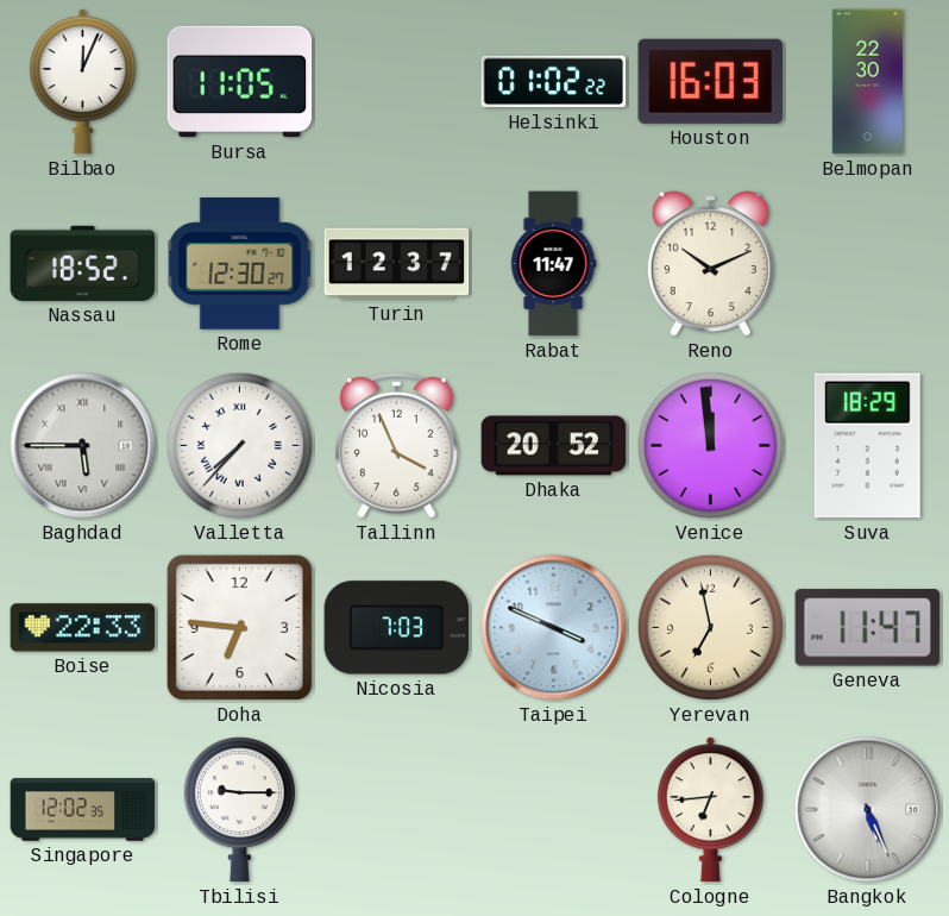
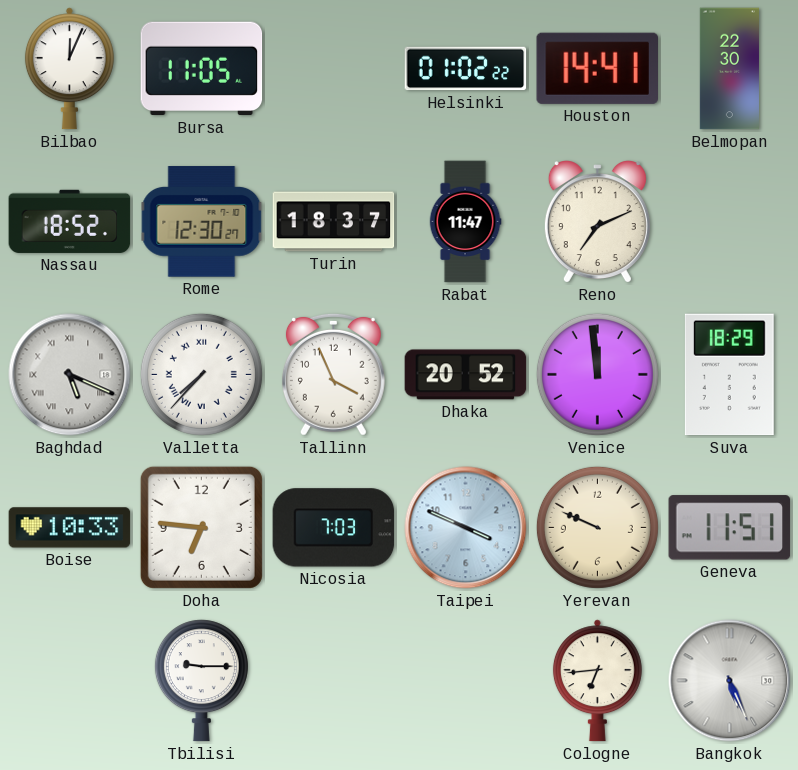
Houston: 16:03 -> 14:41
Turin: 12:37 -> 18:37
Reno: 10:11 -> 7:11
Baghdad: 5:45 -> 5:19
Boise: 22:33 -> 10:33
Yerevan: 6:58 -> 9:49
Geneva: 11:47 -> 11:51
Singapore: 12:02 -> none
